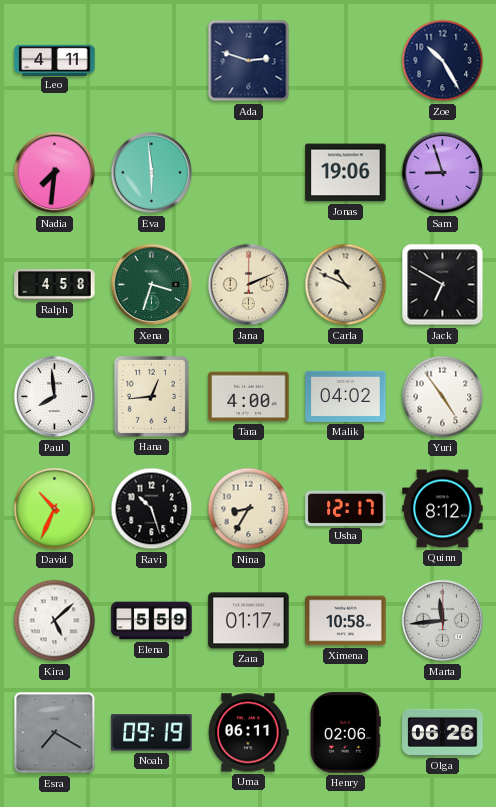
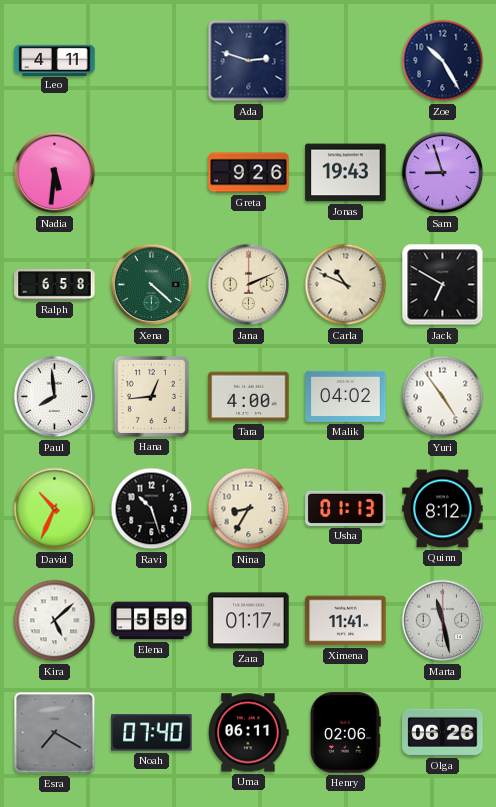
Nadia: 7:31 -> 5:31
Eva: 5:59 -> none
Greta: none -> 9:26
Jonas: 19:06 -> 19:43
Ralph: 4:58 -> 6:58
Xena: 3:33 -> 4:22
Usha: 12:17 -> 01:13
Ximena: 10:58 -> 11:41
Marta: 11:44 -> 11:28
Noah: 09:19 -> 07:40
